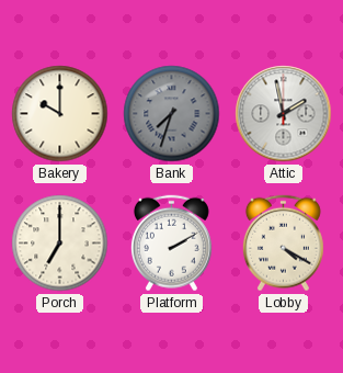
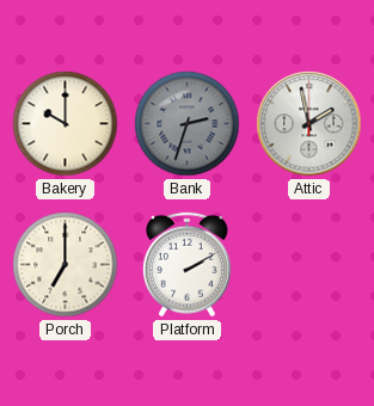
Bank: 7:33 -> 2:33
Lobby: 4:20 -> none
